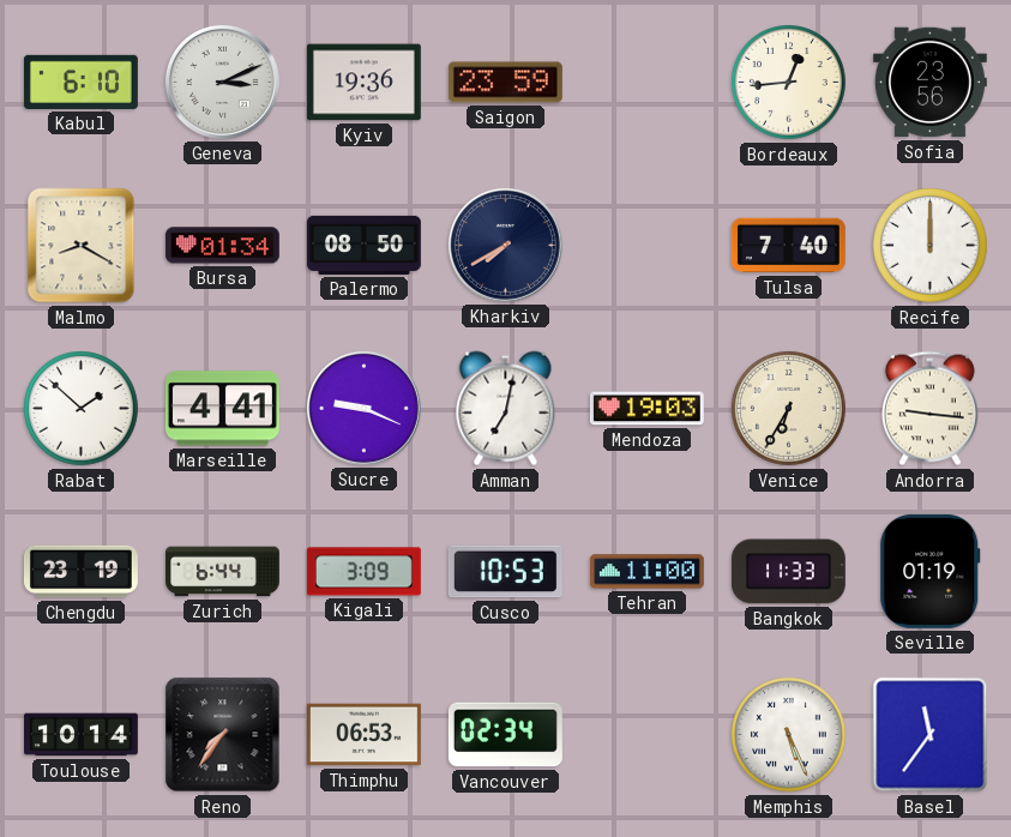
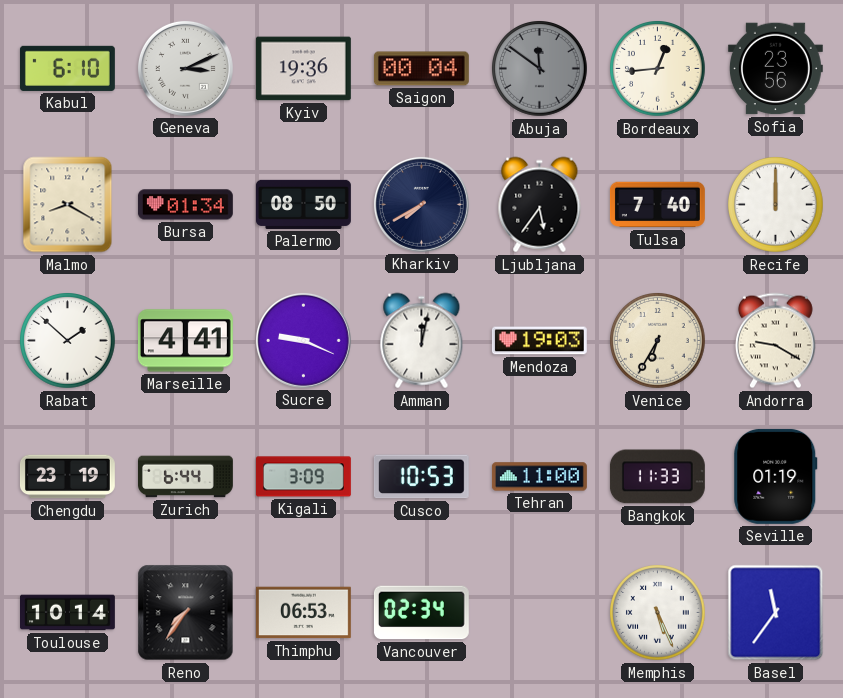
Saigon: 23:59 -> 00:04
Abuja: none -> 11:51
Ljubljana: none -> 5:36
Amman: 7:02 -> 12:02
Andorra: 9:16 -> 9:20
